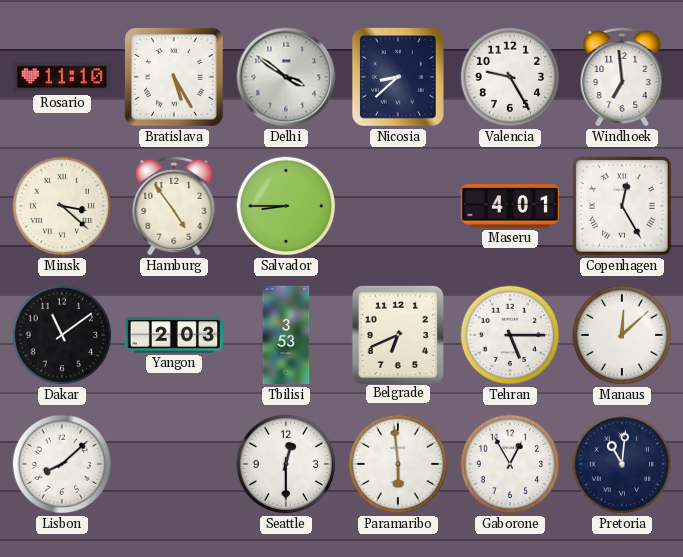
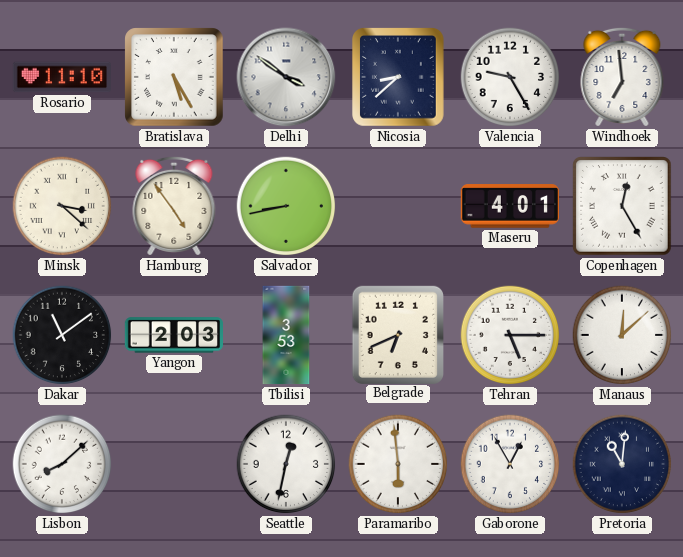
Salvador: 8:45 -> 8:43
Seattle: 12:30 -> 12:32
